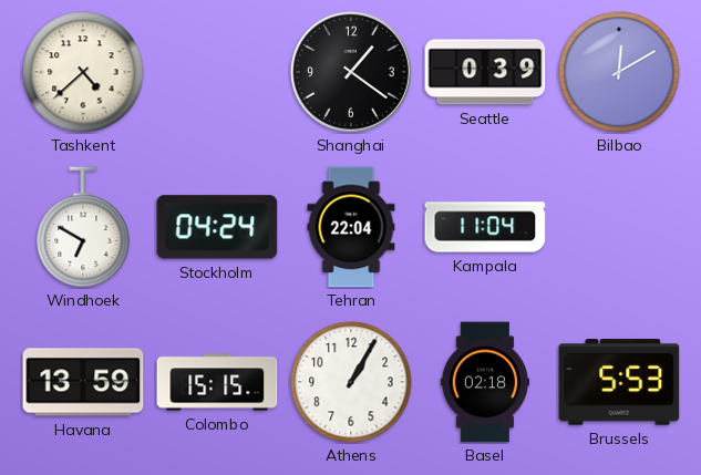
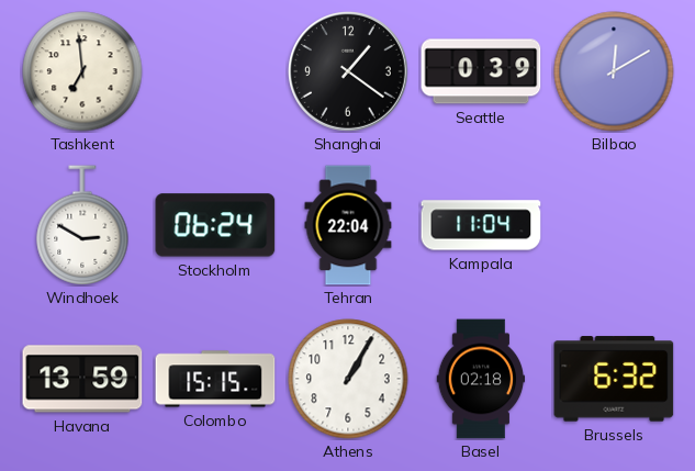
Tashkent: 4:38 -> 6:59
Windhoek: 6:50 -> 2:50
Stockholm: 04:24 -> 06:24
Brussels: 5:53 -> 6:32
